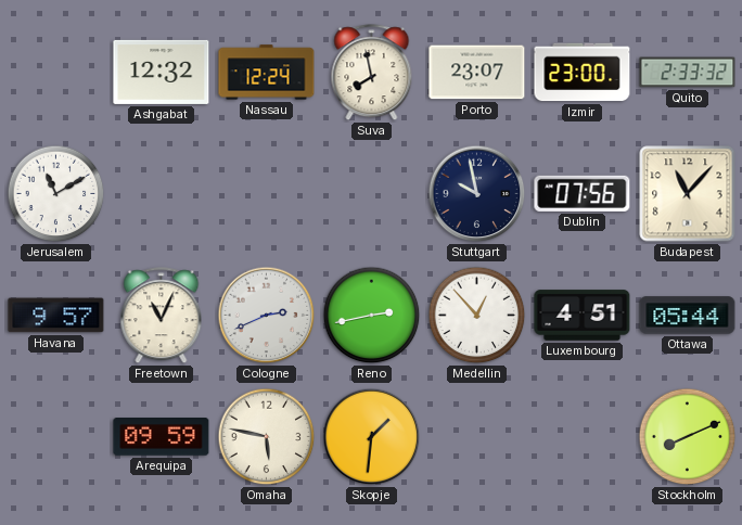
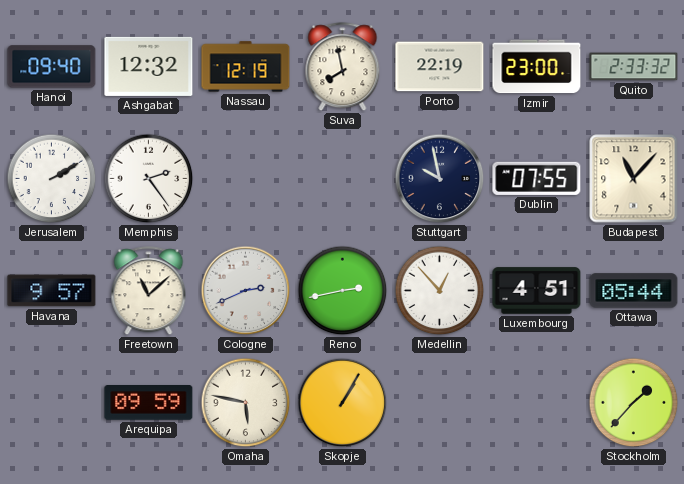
Hanoi: none -> 09:40
Nassau: 12:24 -> 12:19
Porto: 23:07 -> 22:19
Jerusalem: 11:10 -> 2:10
Memphis: none -> 2:24
Dublin: 07:56 -> 07:55
Freetown: 11:04 -> 11:08
Skopje: 1:31 -> 1:05
Stockholm: 8:11 -> 1:37
